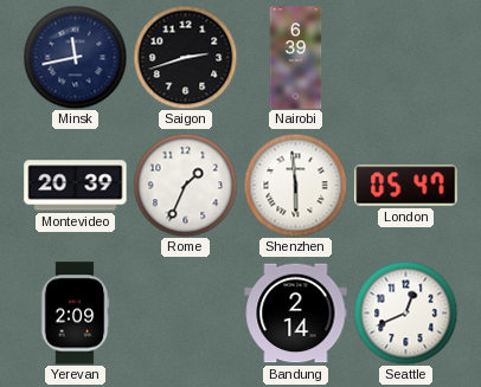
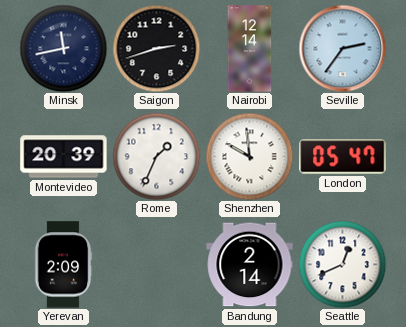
Nairobi: 6:39 -> 12:14
Seville: none -> 2:36
Shenzhen: 5:59 -> 9:59
